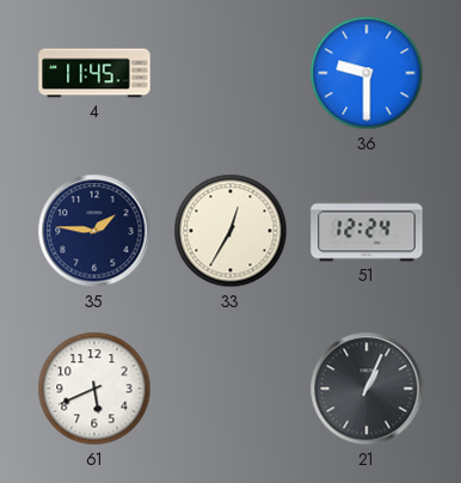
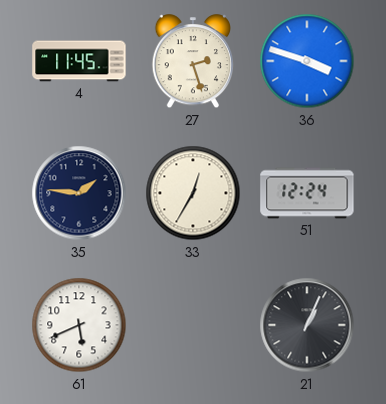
27: none -> 2:27
36: 9:30 -> 3:48
